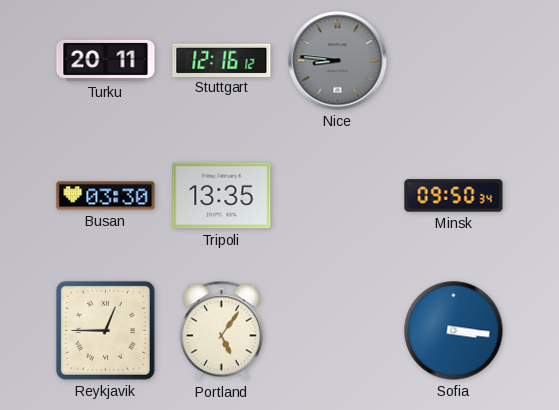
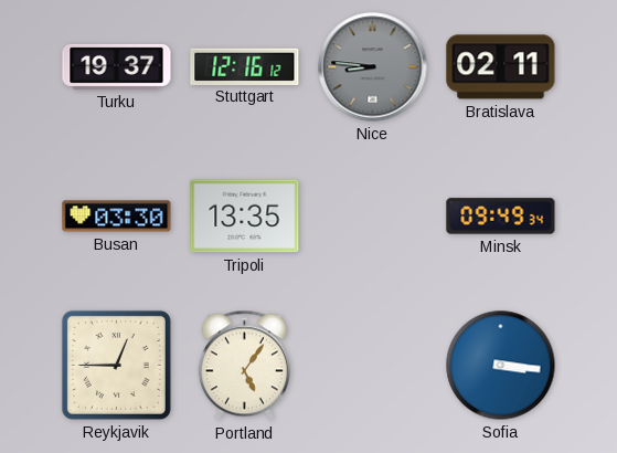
Turku: 20:11 -> 19:37
Bratislava: none -> 02:11
Minsk: 09:50 -> 09:49
